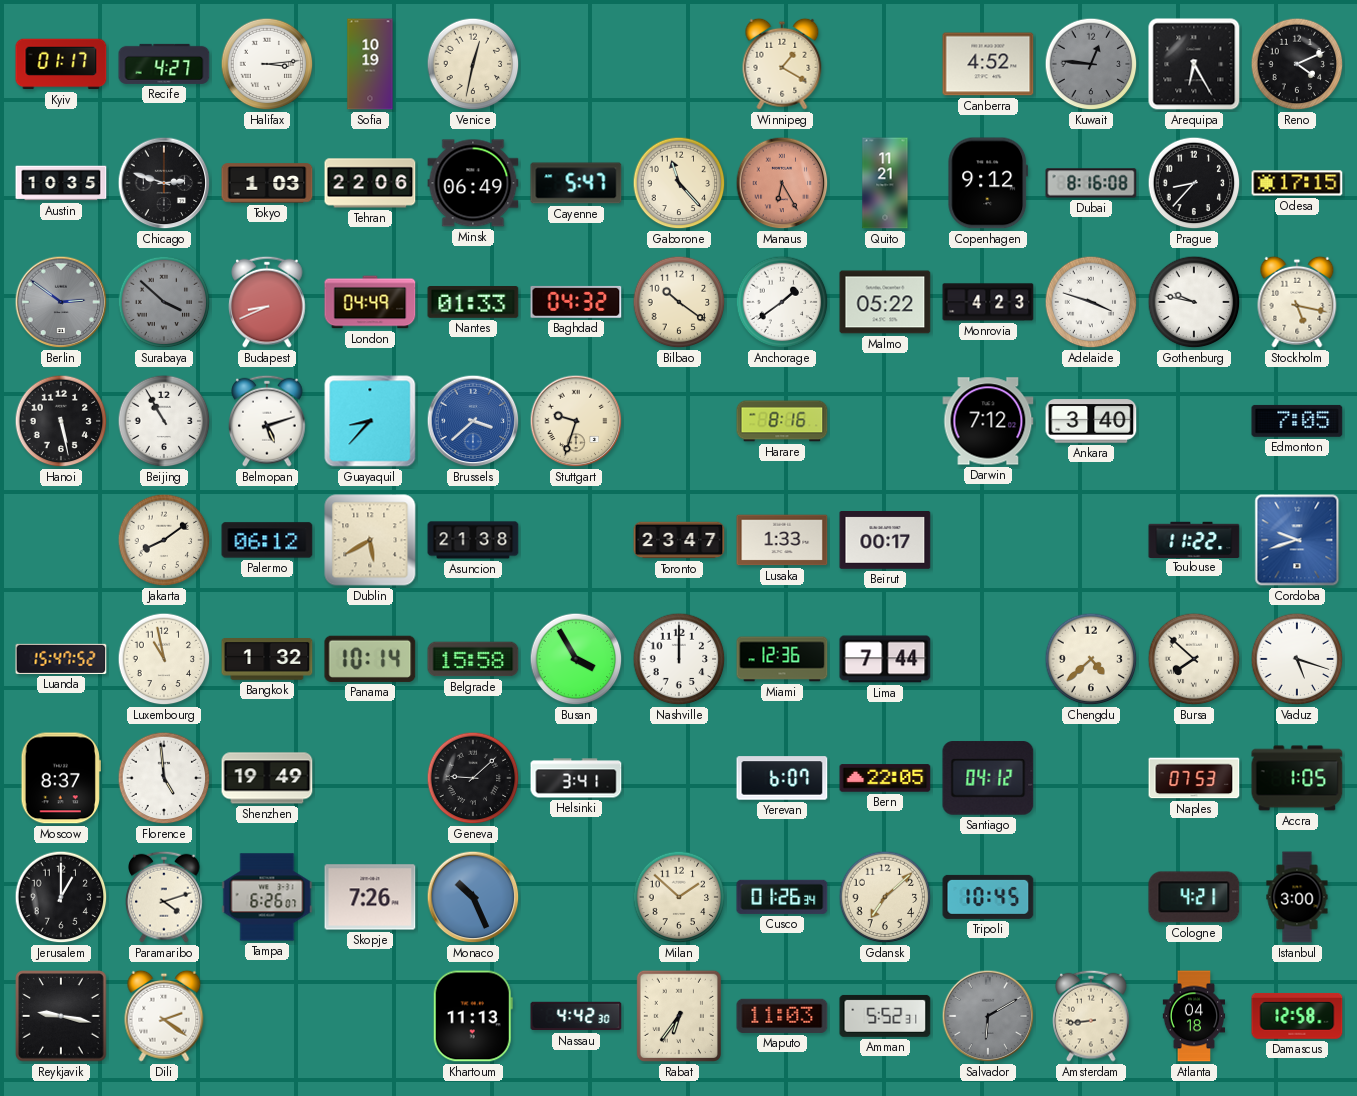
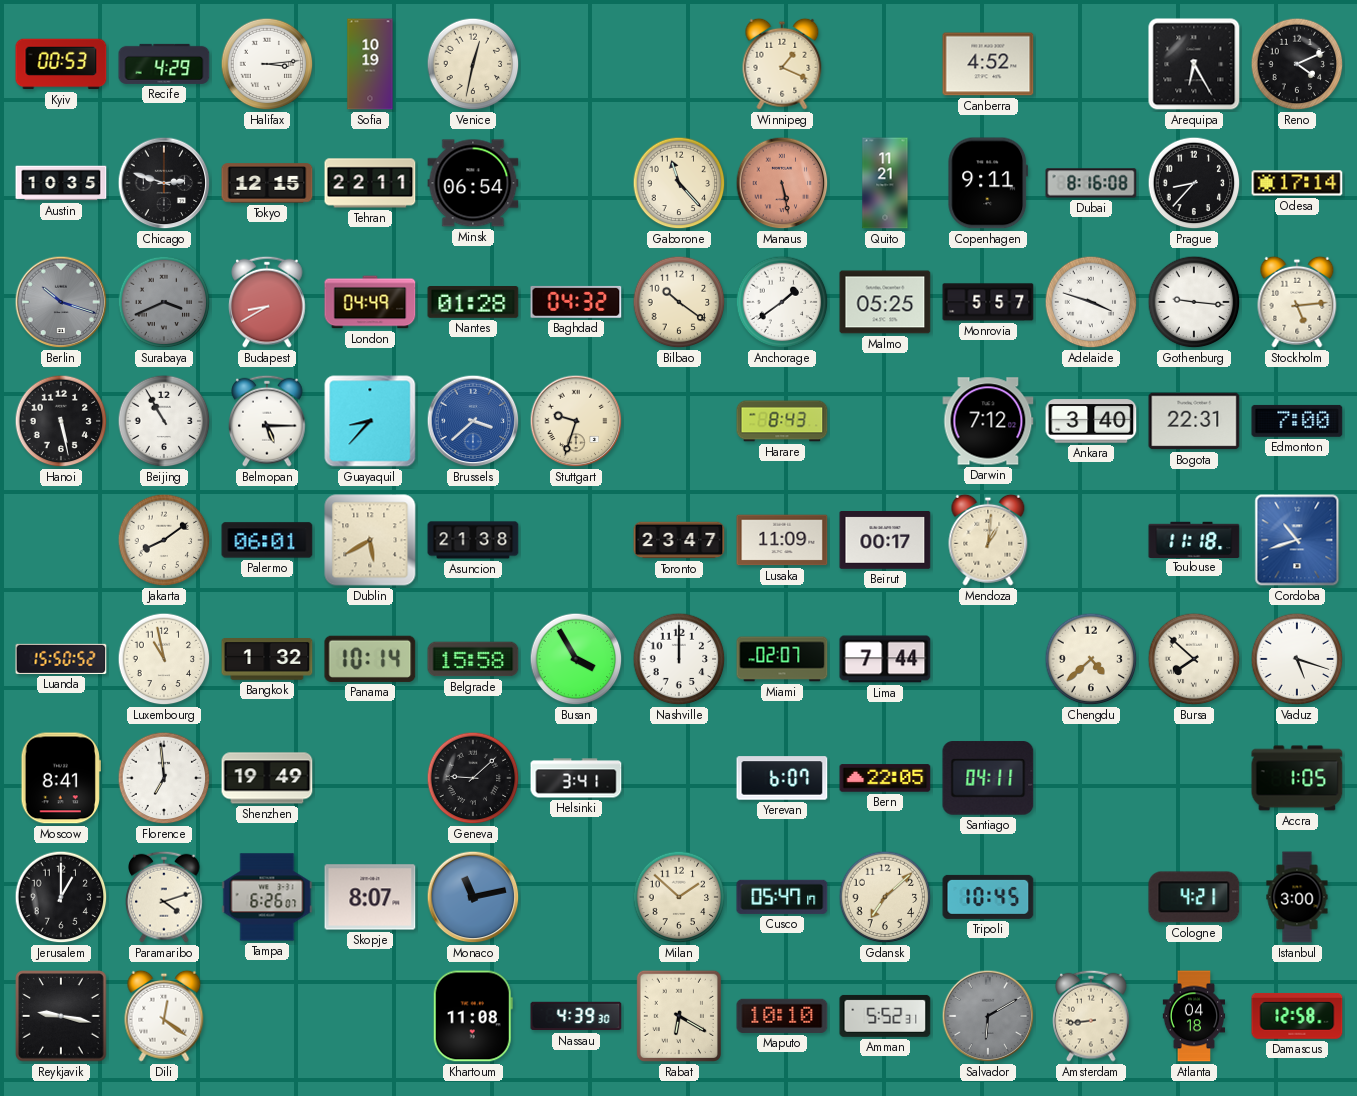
Kyiv: 01:17 -> 00:53
Recife: 4:27 -> 4:29
Winnipeg: 1:20 -> 1:19
Kuwait: 12:46 -> none
Tokyo: 1:03 -> 12:15
Tehran: 22:06 -> 22:11
Minsk: 06:49 -> 06:54
Cayenne: 5:47 -> none
Manaus: 6:25 -> 5:28
Copenhagen: 9:12 -> 9:11
Odesa: 17:15 -> 17:14
Berlin: 2:51 -> 10:18
Surabaya: 3:52 -> 3:41
Budapest: 8:41 -> 8:40
Nantes: 01:33 -> 01:28
Malmo: 05:22 -> 05:25
Monrovia: 4:23 -> 5:57
Gothenburg: 9:47 -> 9:16
Stockholm: 5:17 -> 5:14
Belmopan: 5:12 -> 5:15
Harare: 8:16 -> 8:43
Bogota: none -> 22:31
Edmonton: 7:05 -> 7:00
Palermo: 06:12 -> 06:01
Lusaka: 1:33 -> 11:09
Mendoza: none -> 1:01
Toulouse: 11:22 -> 11:18
Cordoba: 9:42 -> 10:42
Luanda: 15:47 -> 15:50
Miami: 12:36 -> 02:07
Moscow: 8:37 -> 8:41
Florence: 4:59 -> 6:59
Santiago: 04:12 -> 04:11
Naples: 07:53 -> none
Skopje: 7:26 -> 8:07
Monaco: 10:26 -> 11:13
Cusco: 01:26 -> 05:47
Dili: 2:21 -> 12:21
Khartoum: 11:13 -> 11:08
Nassau: 4:42 -> 4:39
Rabat: 6:36 -> 6:20
Maputo: 11:03 -> 10:10
